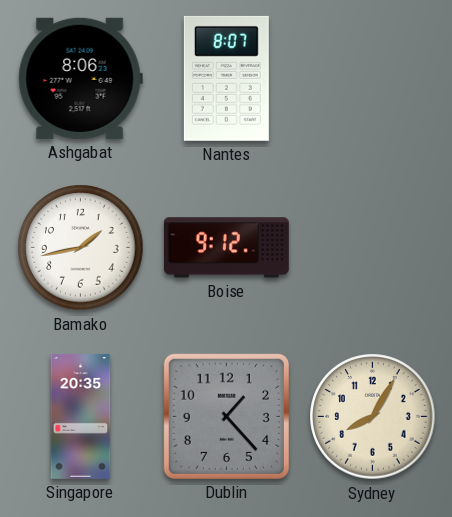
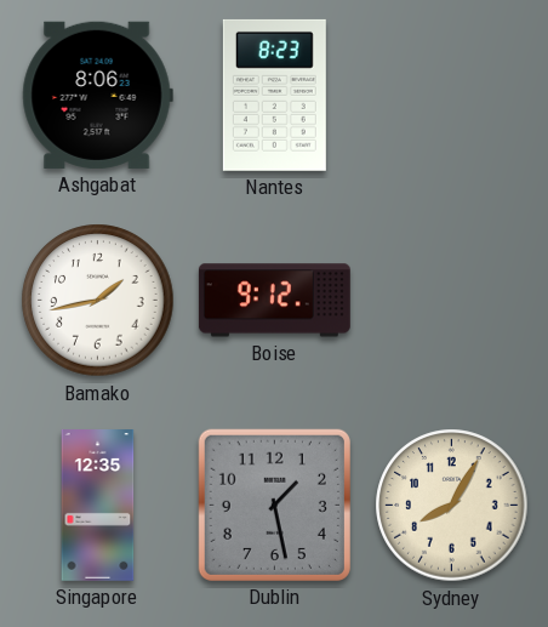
Nantes: 8:07 -> 8:23
Singapore: 20:35 -> 12:35
Dublin: 1:23 -> 1:28
